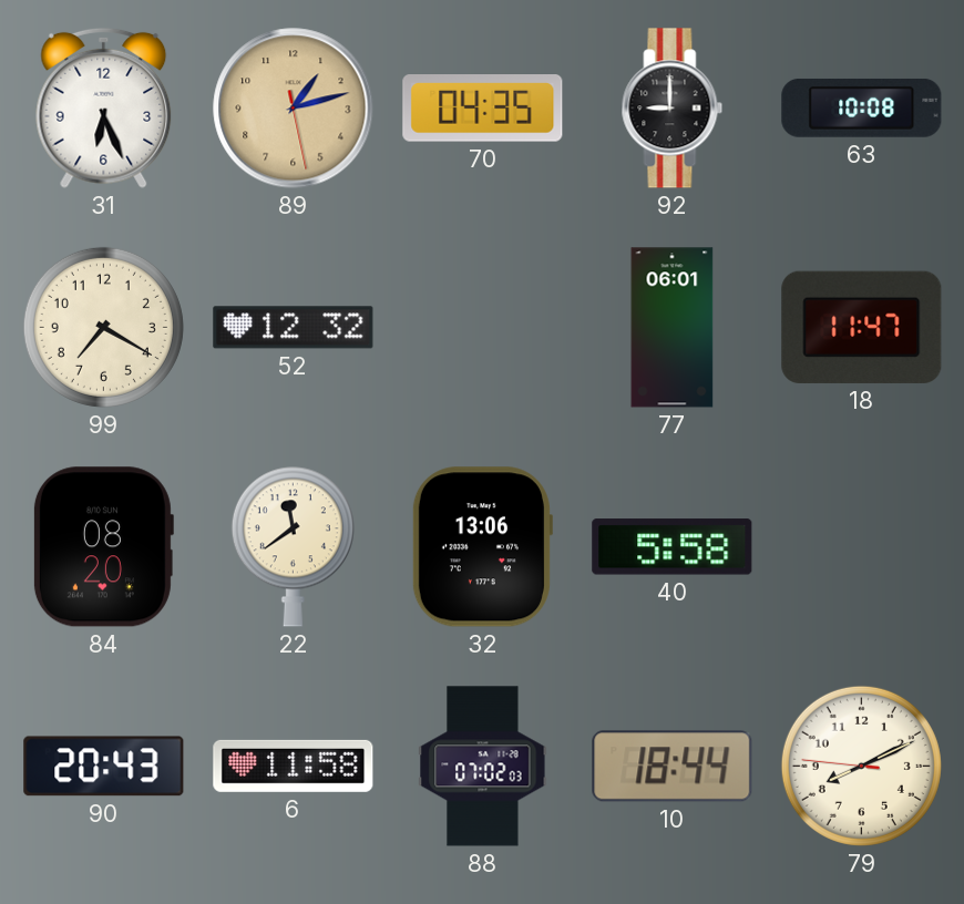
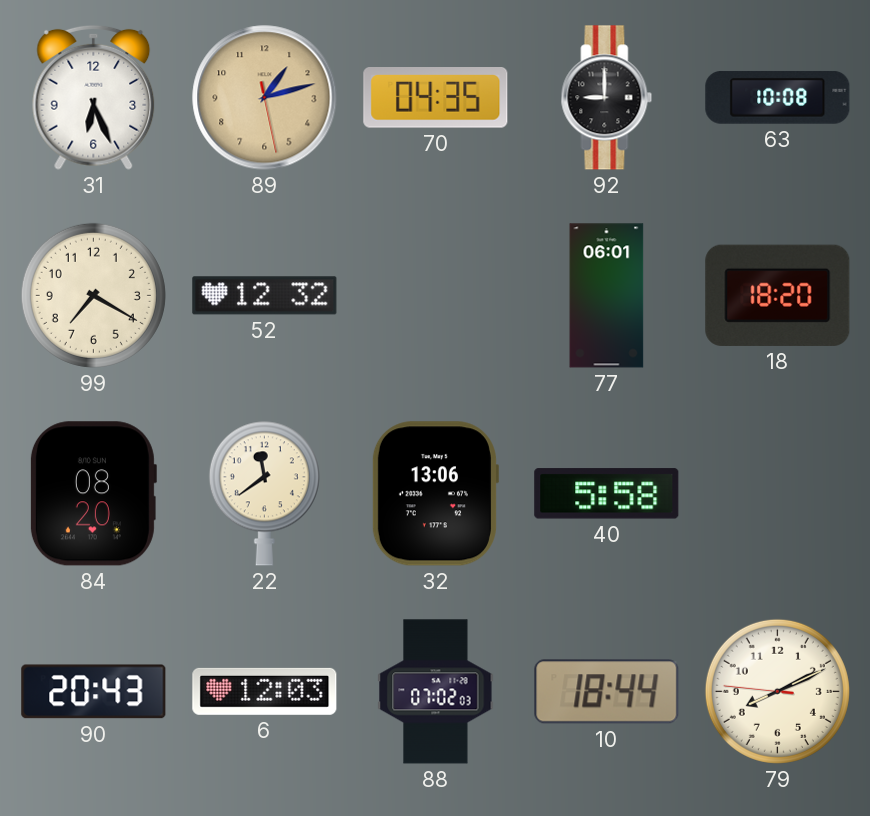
18: 11:47 -> 18:20
6: 11:58 -> 12:03
